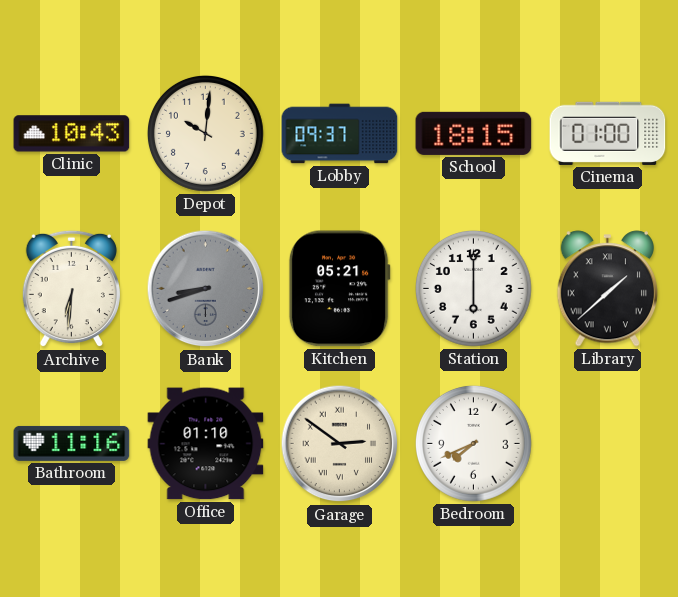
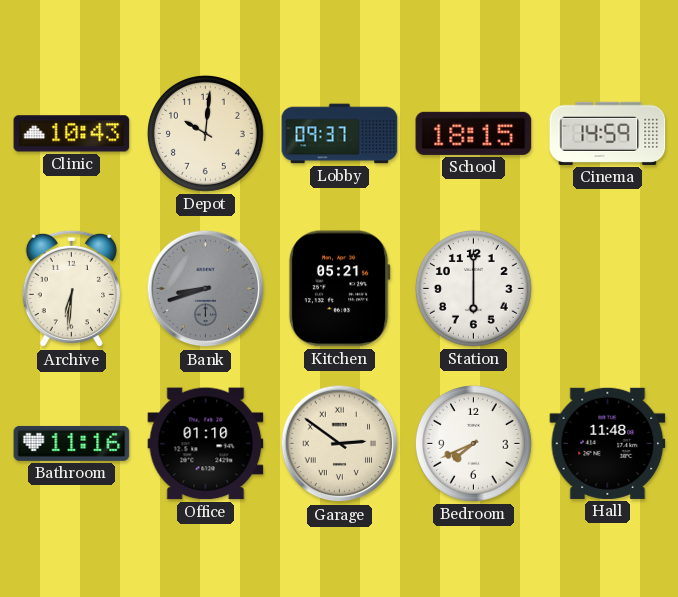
Cinema: 01:00 -> 14:59
Library: 1:38 -> none
Hall: none -> 11:48
